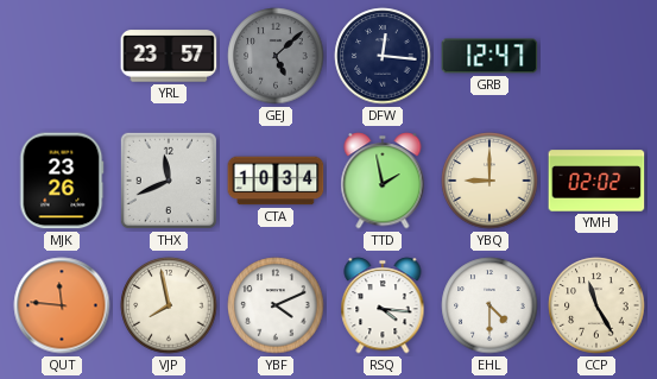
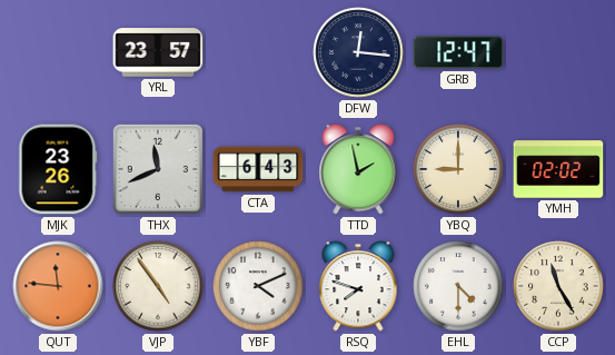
GEJ: 5:08 -> none
CTA: 10:34 -> 6:43
VJP: 7:58 -> 4:54
RSQ: 4:16 -> 7:48
